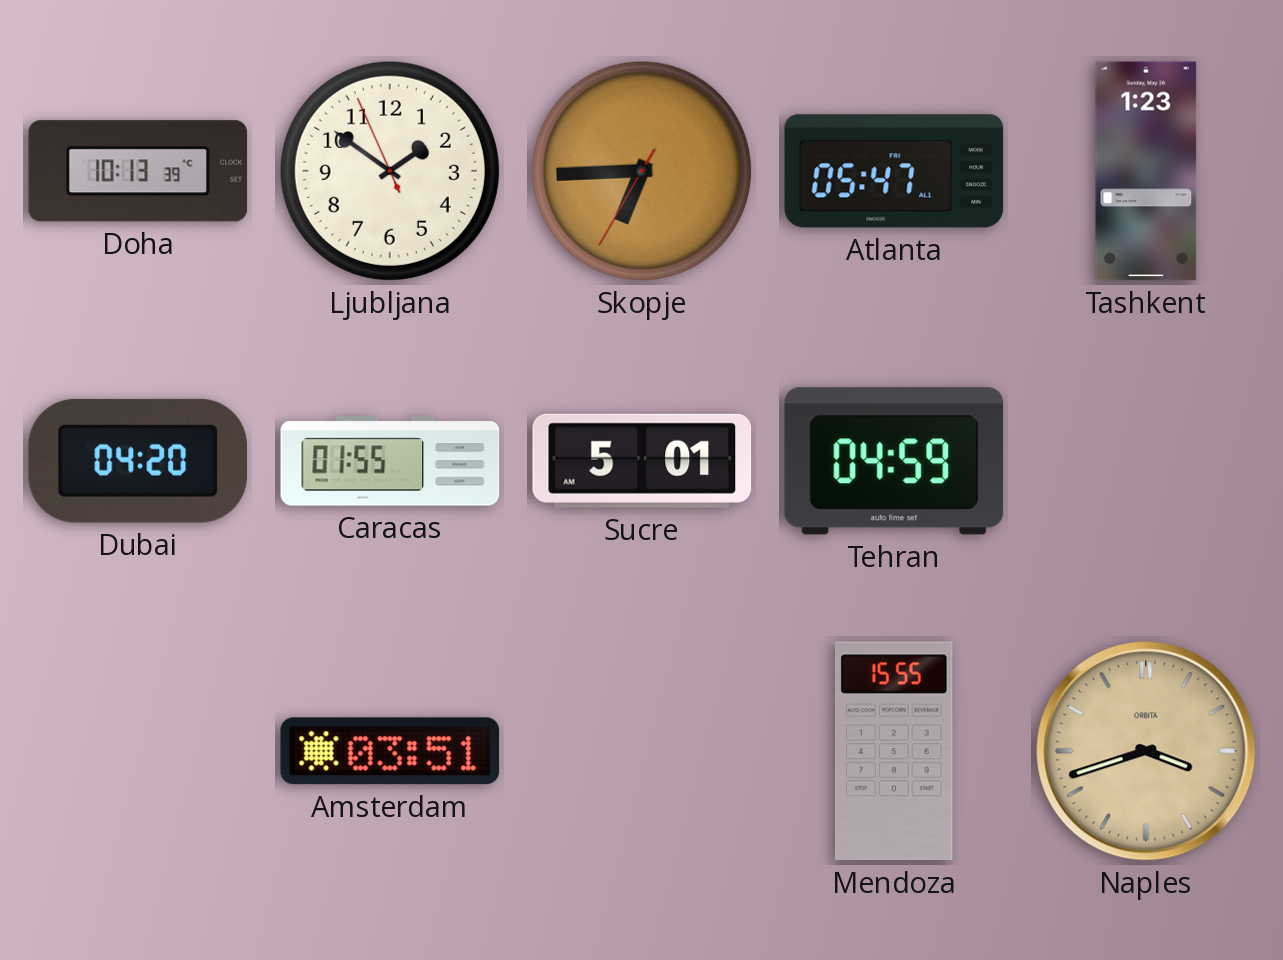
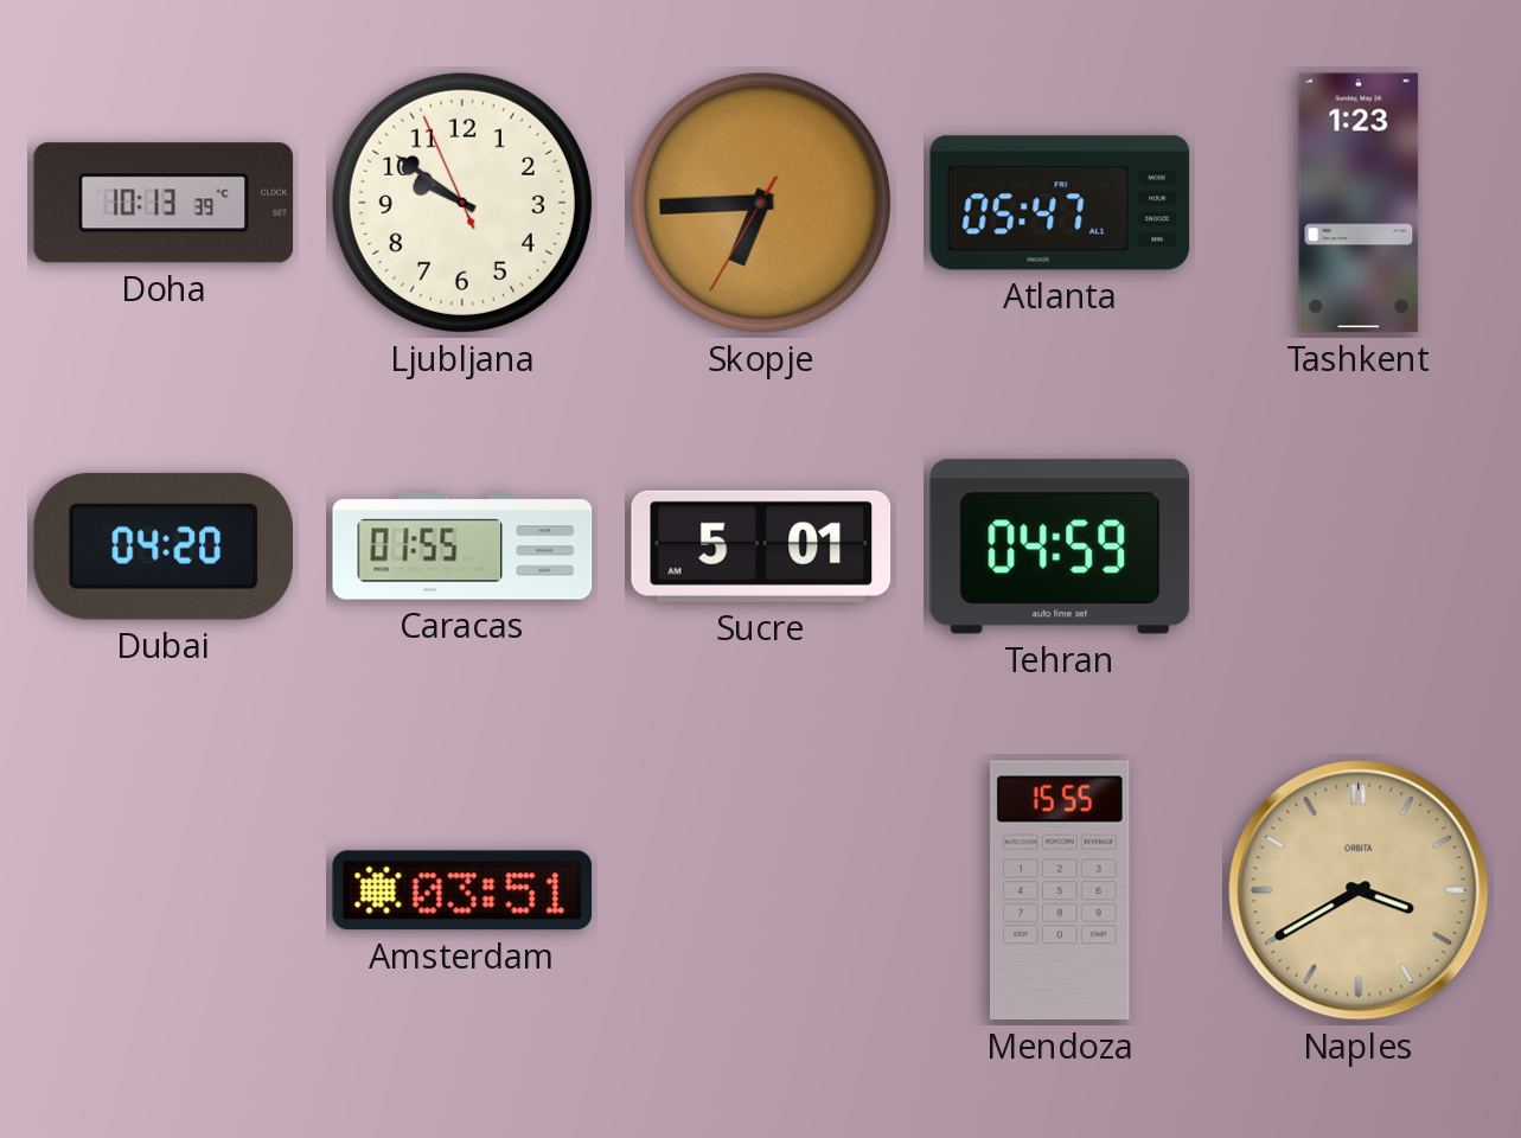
Ljubljana: 1:50 -> 9:50
Naples: 3:42 -> 3:40
